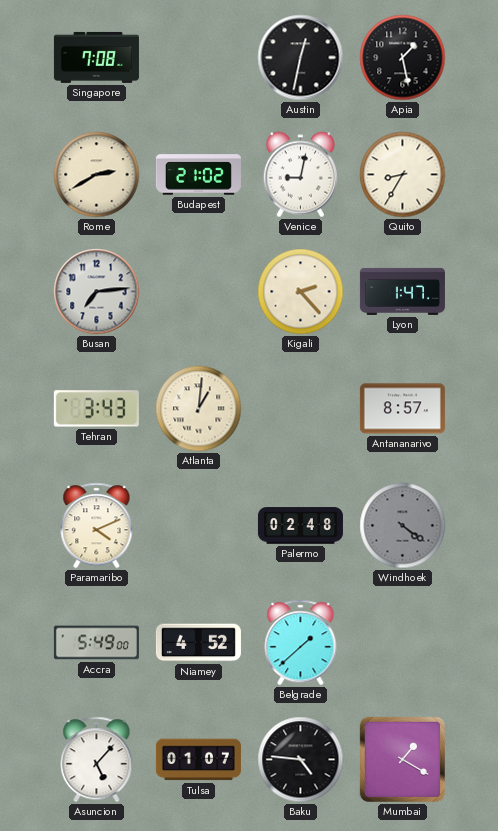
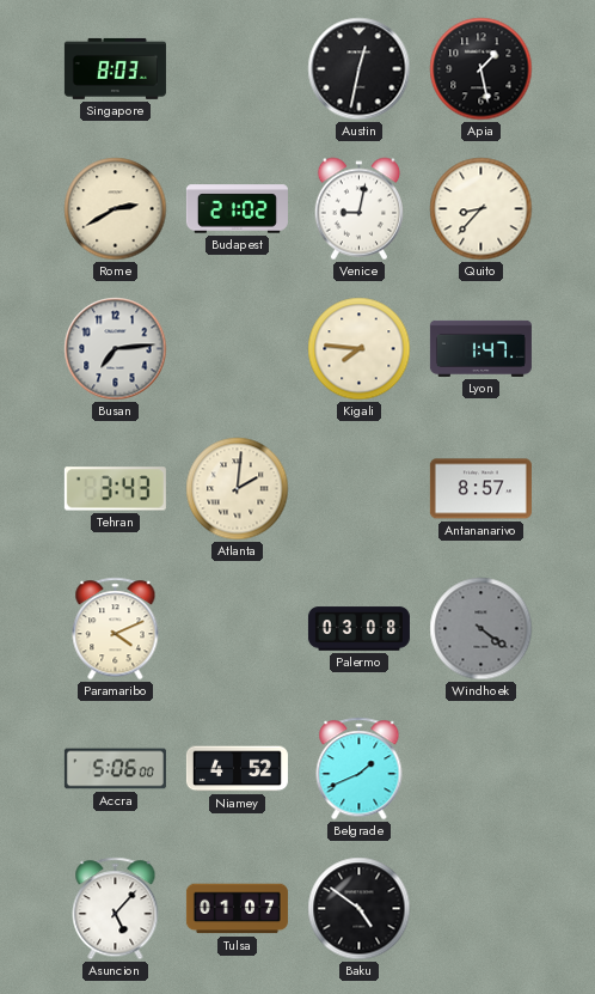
Singapore: 7:08 -> 8:03
Quito: 8:35 -> 8:37
Kigali: 2:23 -> 7:46
Atlanta: 1:01 -> 2:01
Palermo: 02:48 -> 03:08
Accra: 5:49 -> 5:06
Belgrade: 1:38 -> 1:41
Baku: 4:46 -> 4:51
Mumbai: 1:20 -> none
